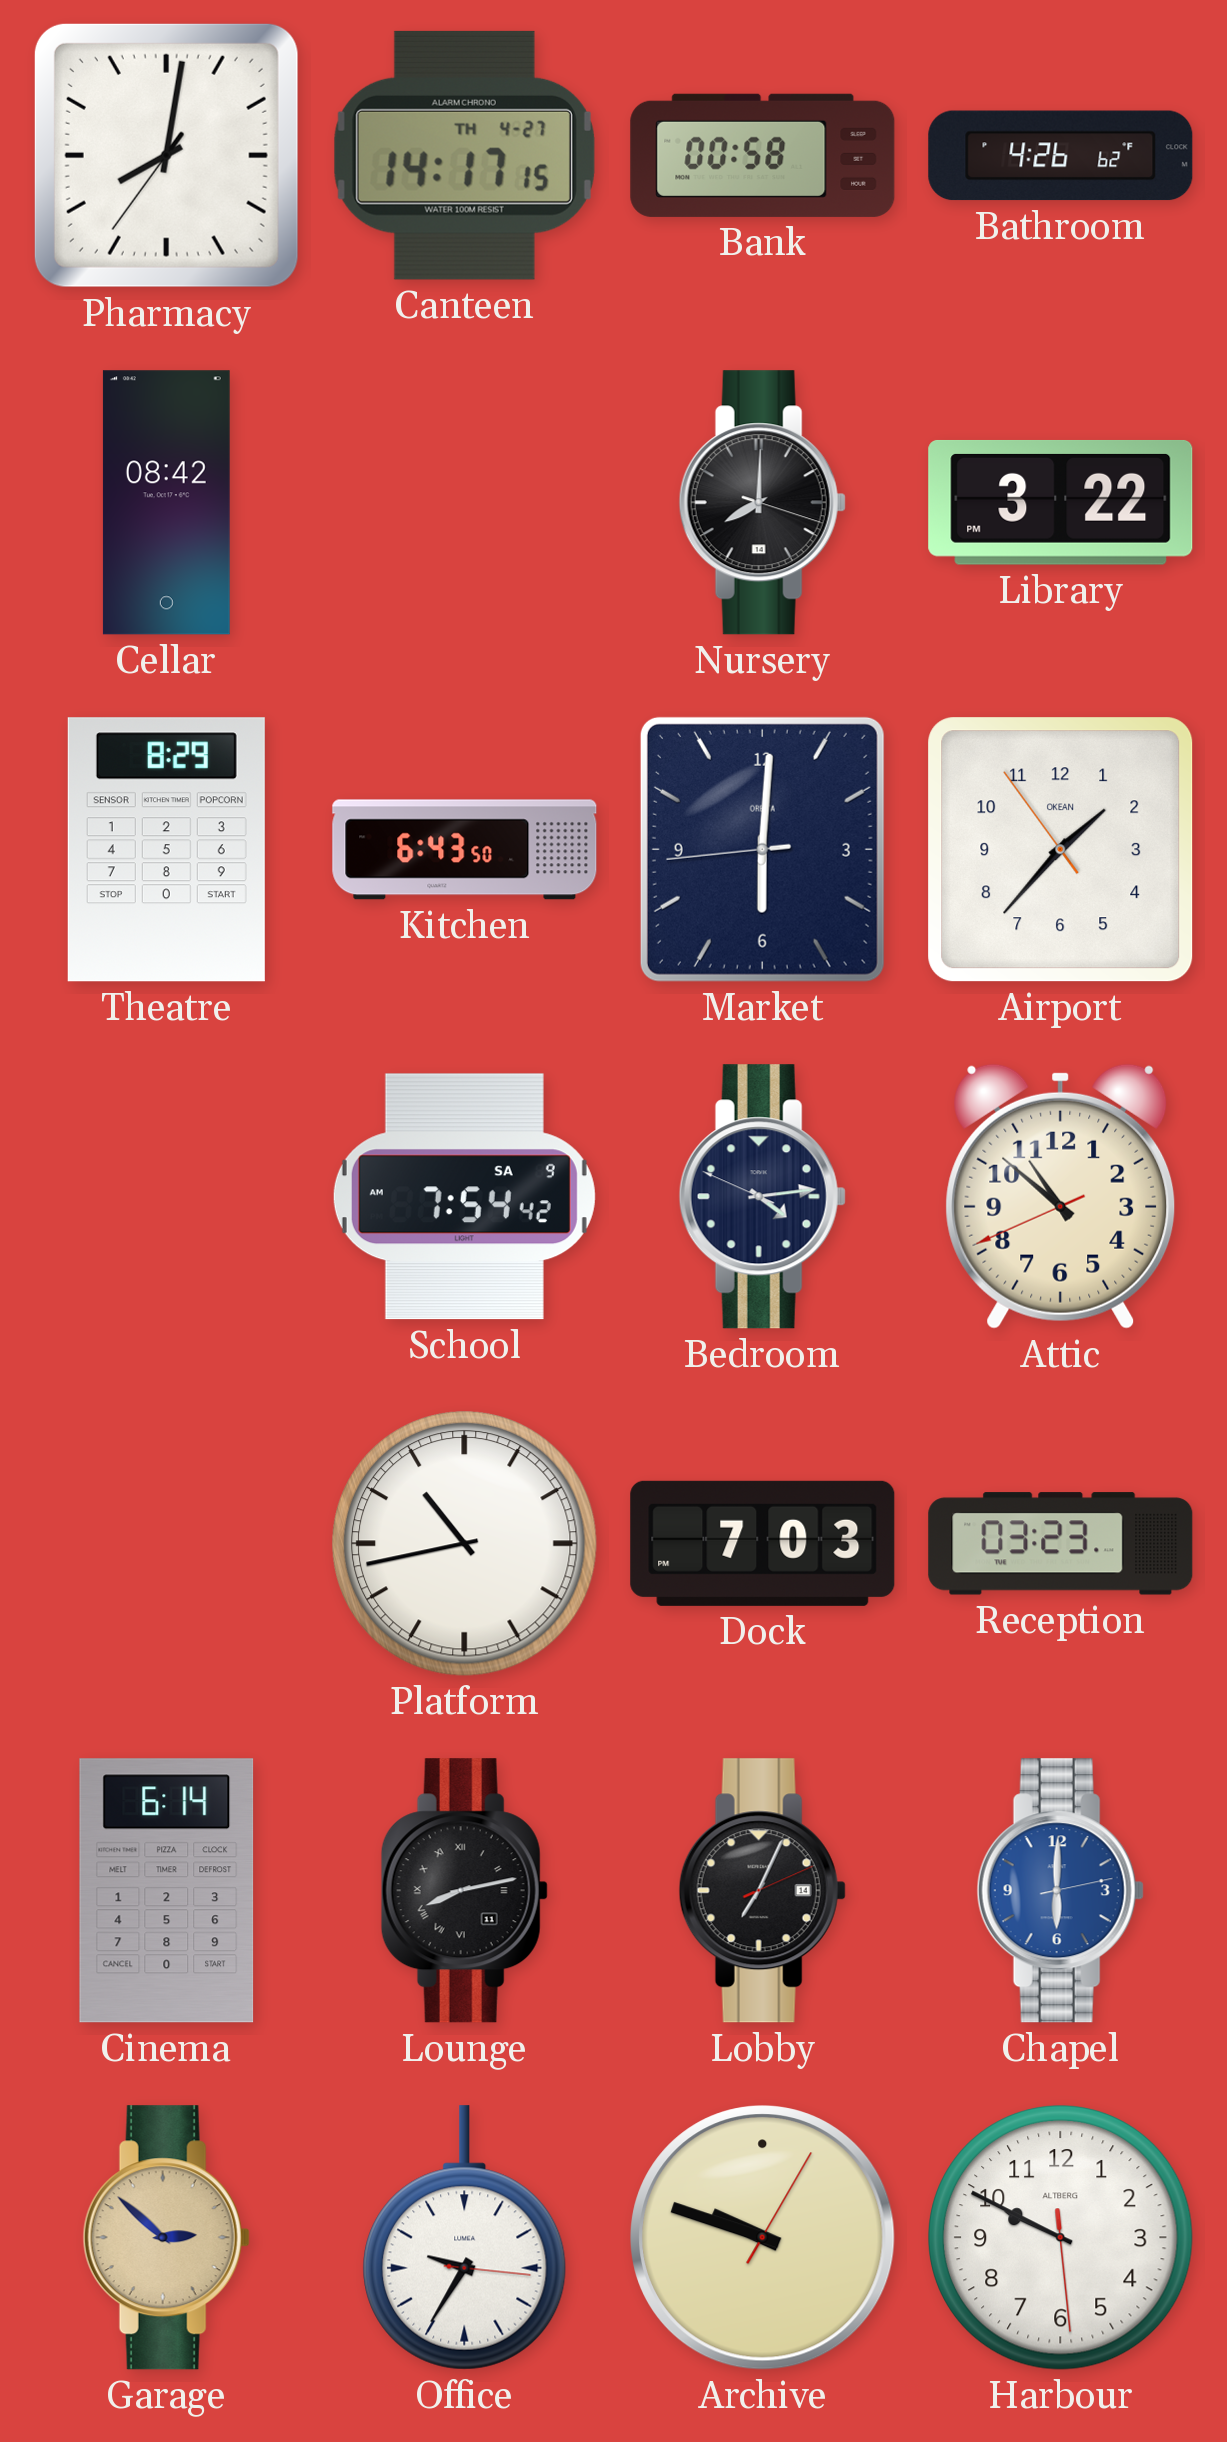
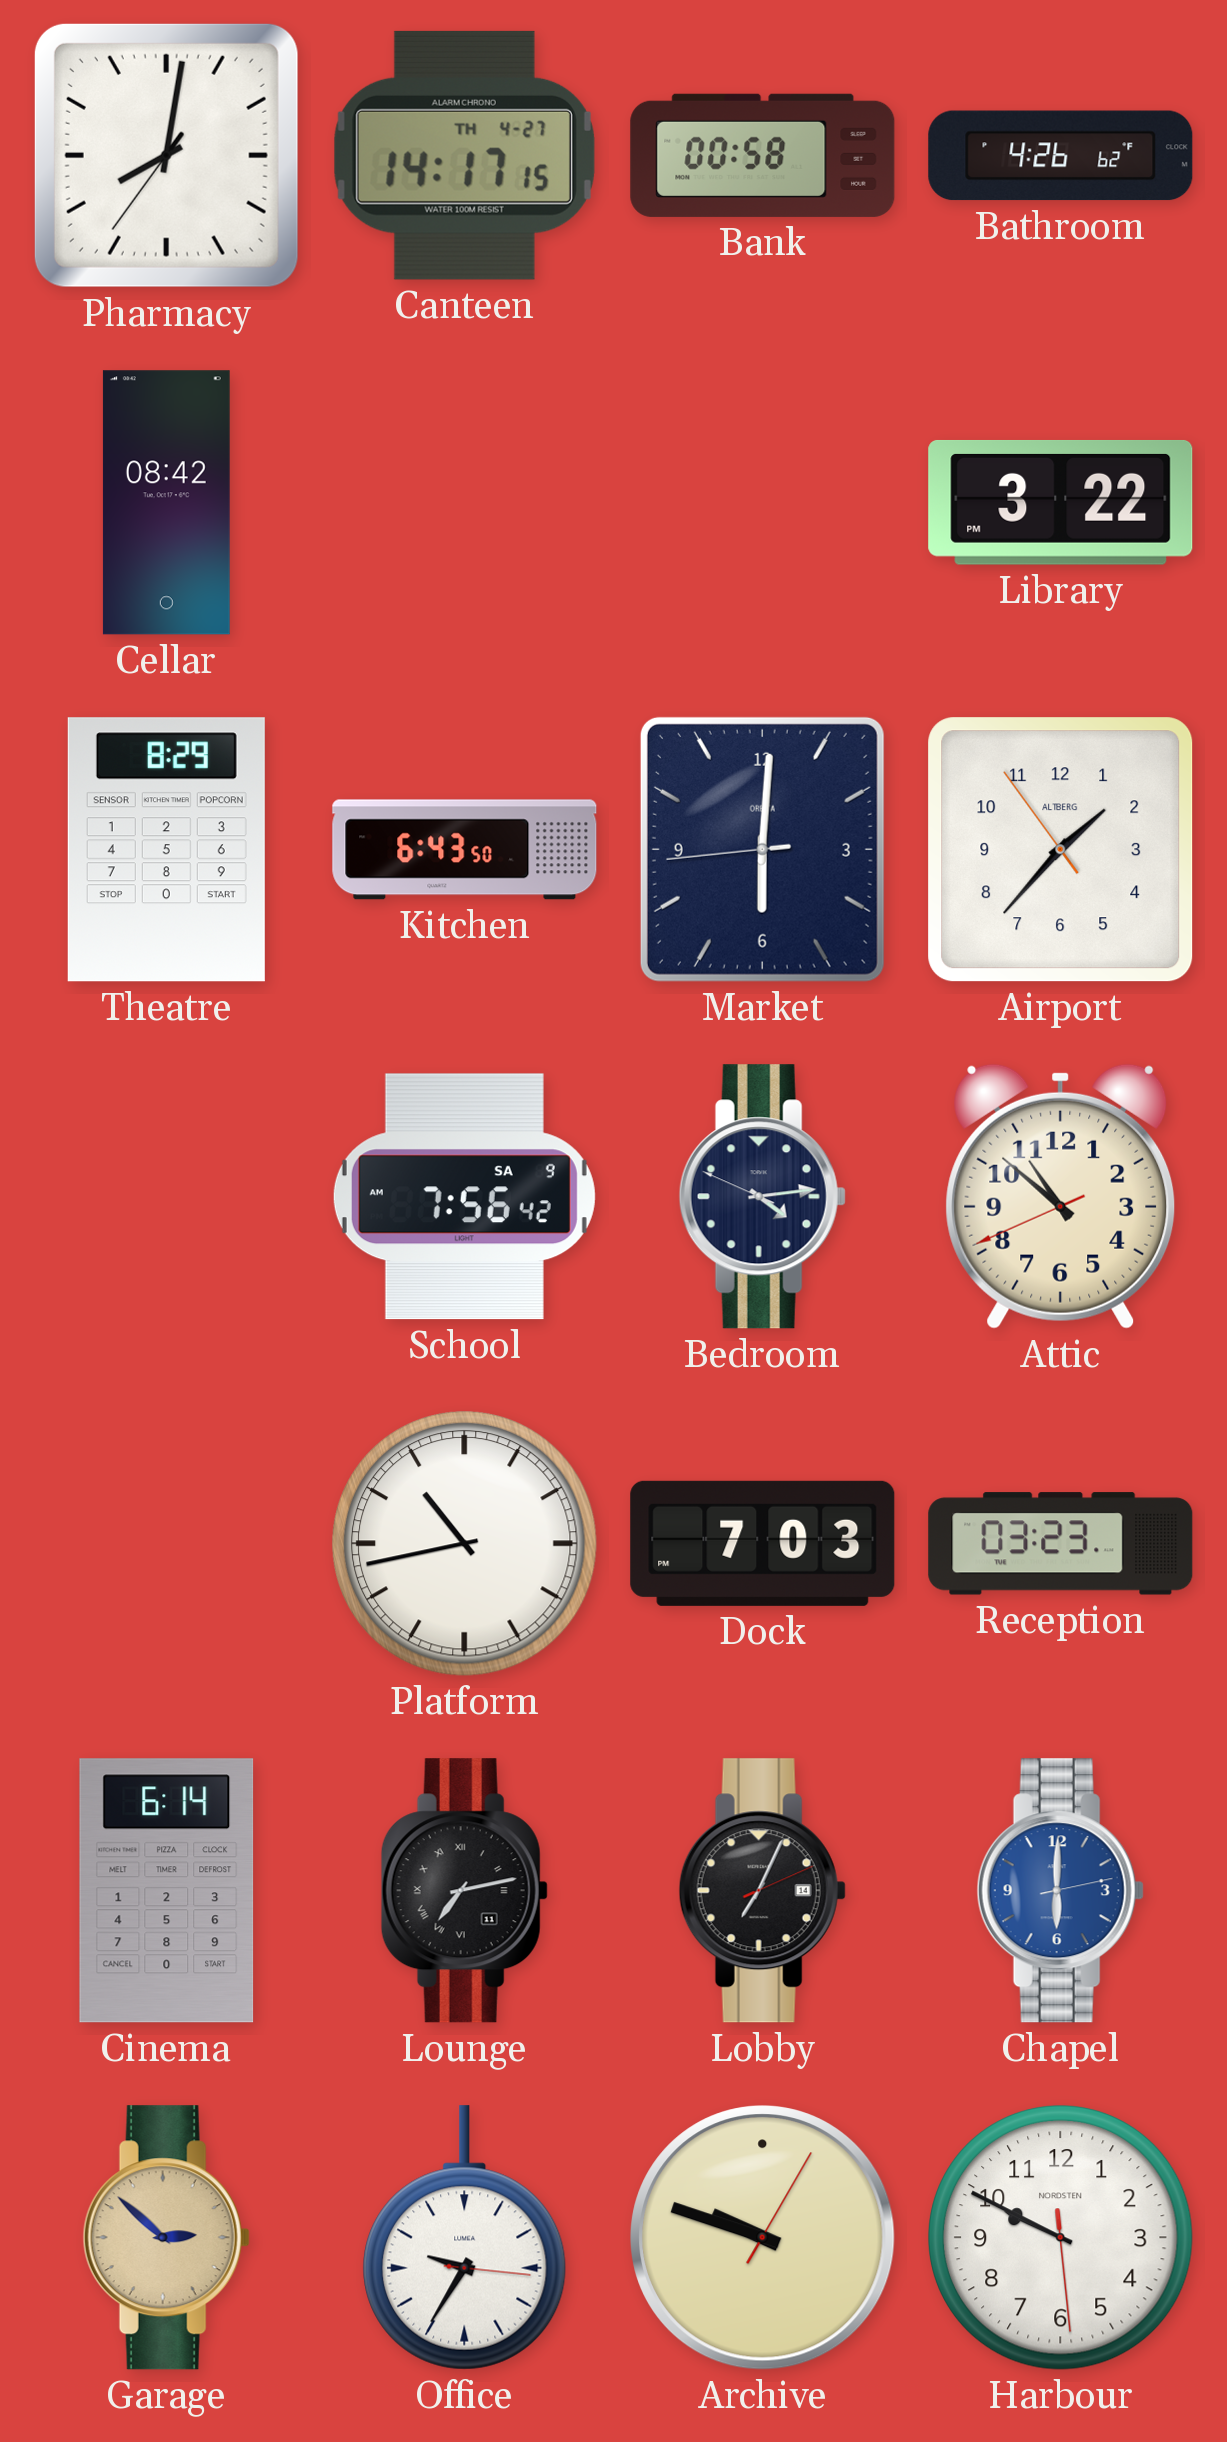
Nursery: 8:00 -> none
Airport brand: OKEAN -> ALTBERG
School: 7:54 -> 7:56
Lounge: 8:13 -> 7:13
Harbour brand: ALTBERG -> NORDSTEN
